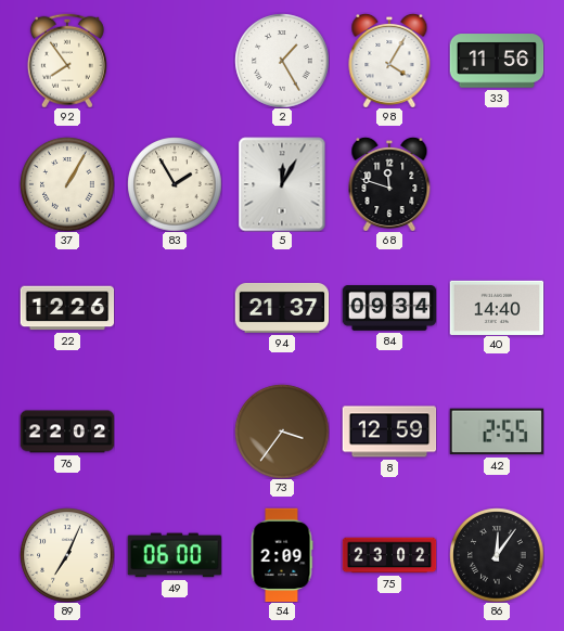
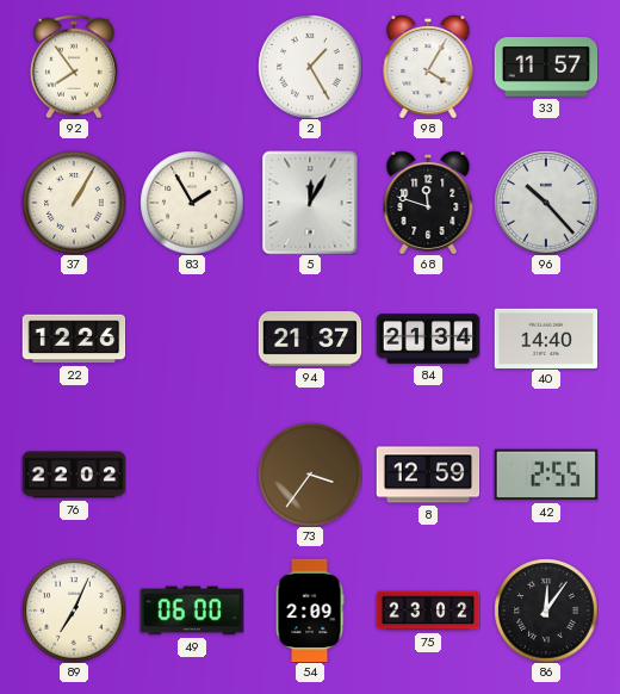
33: 11:56 -> 11:57
96: none -> 10:23
84: 09:34 -> 21:34
